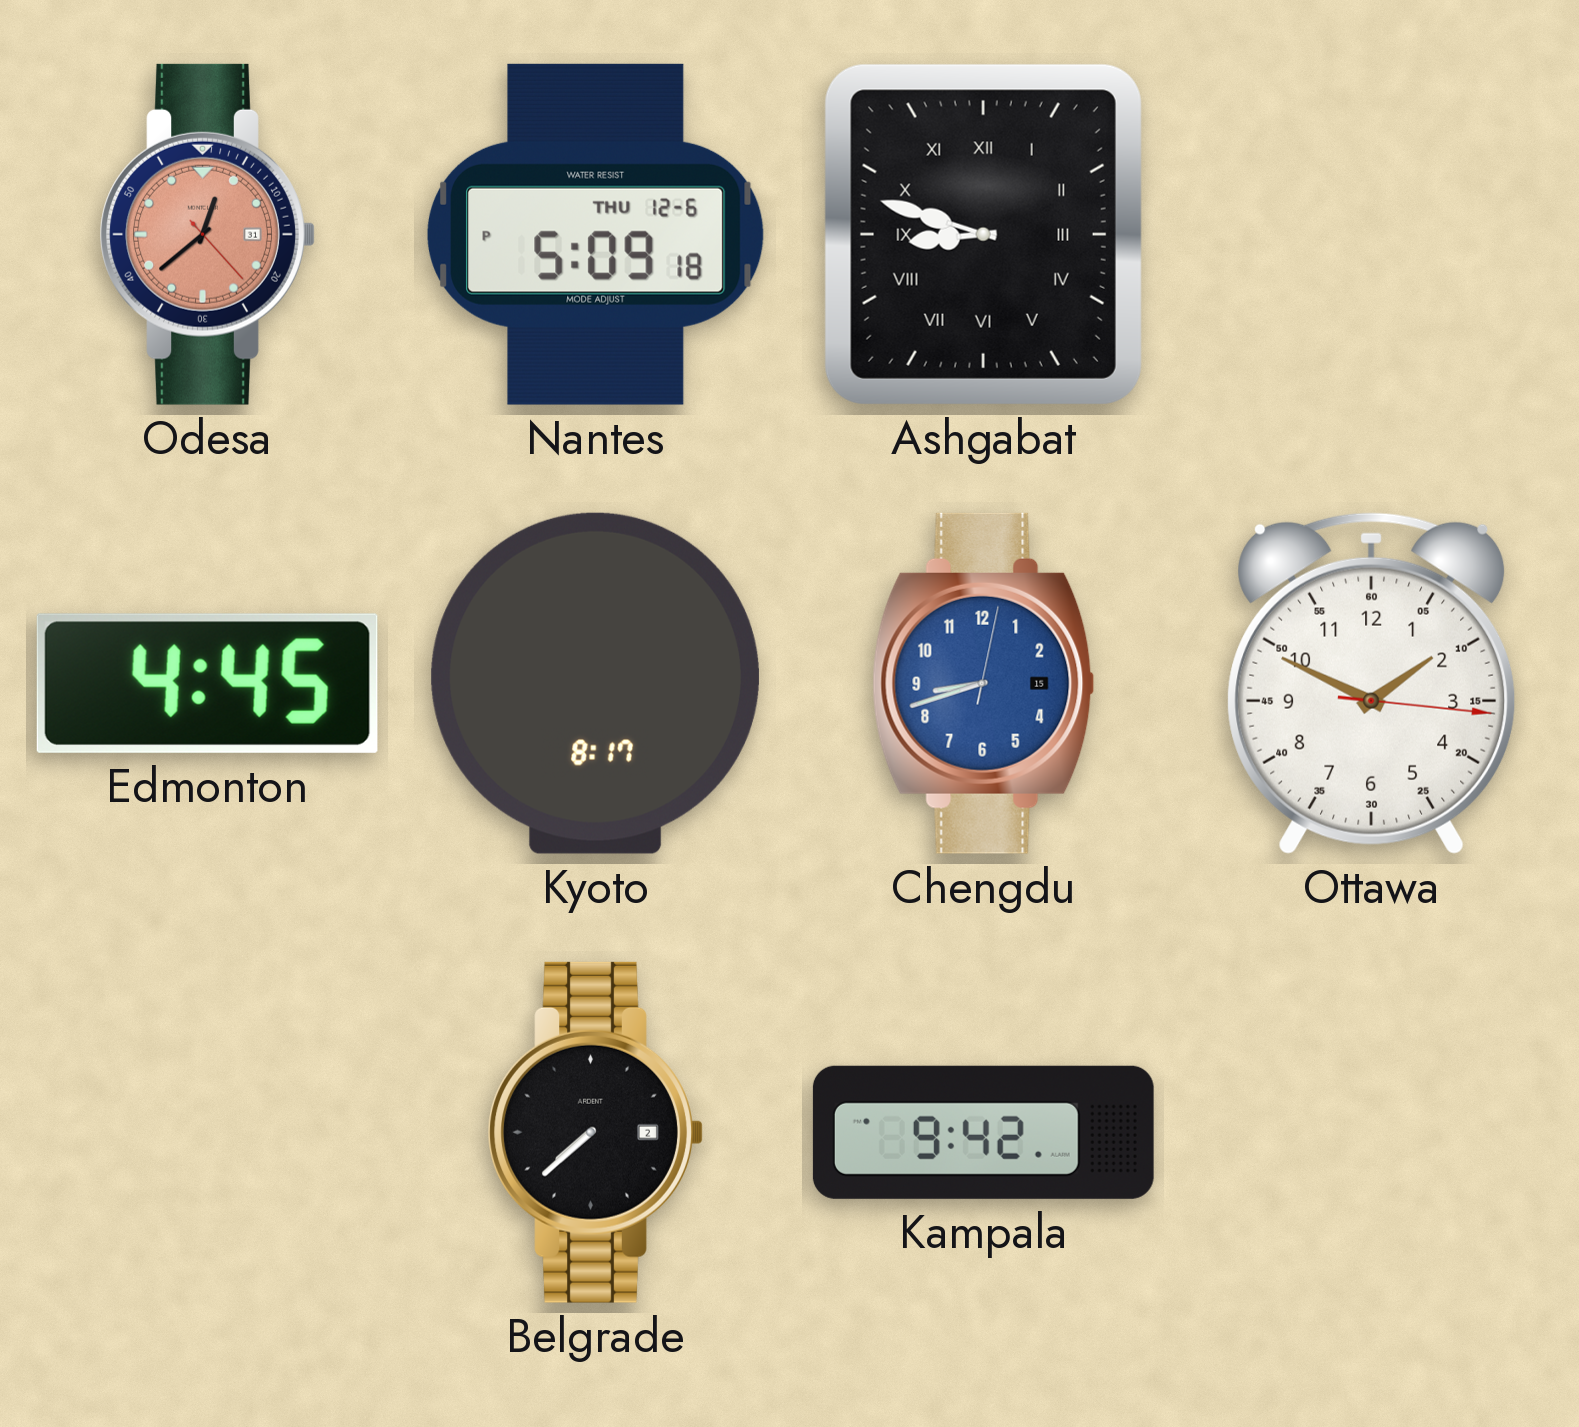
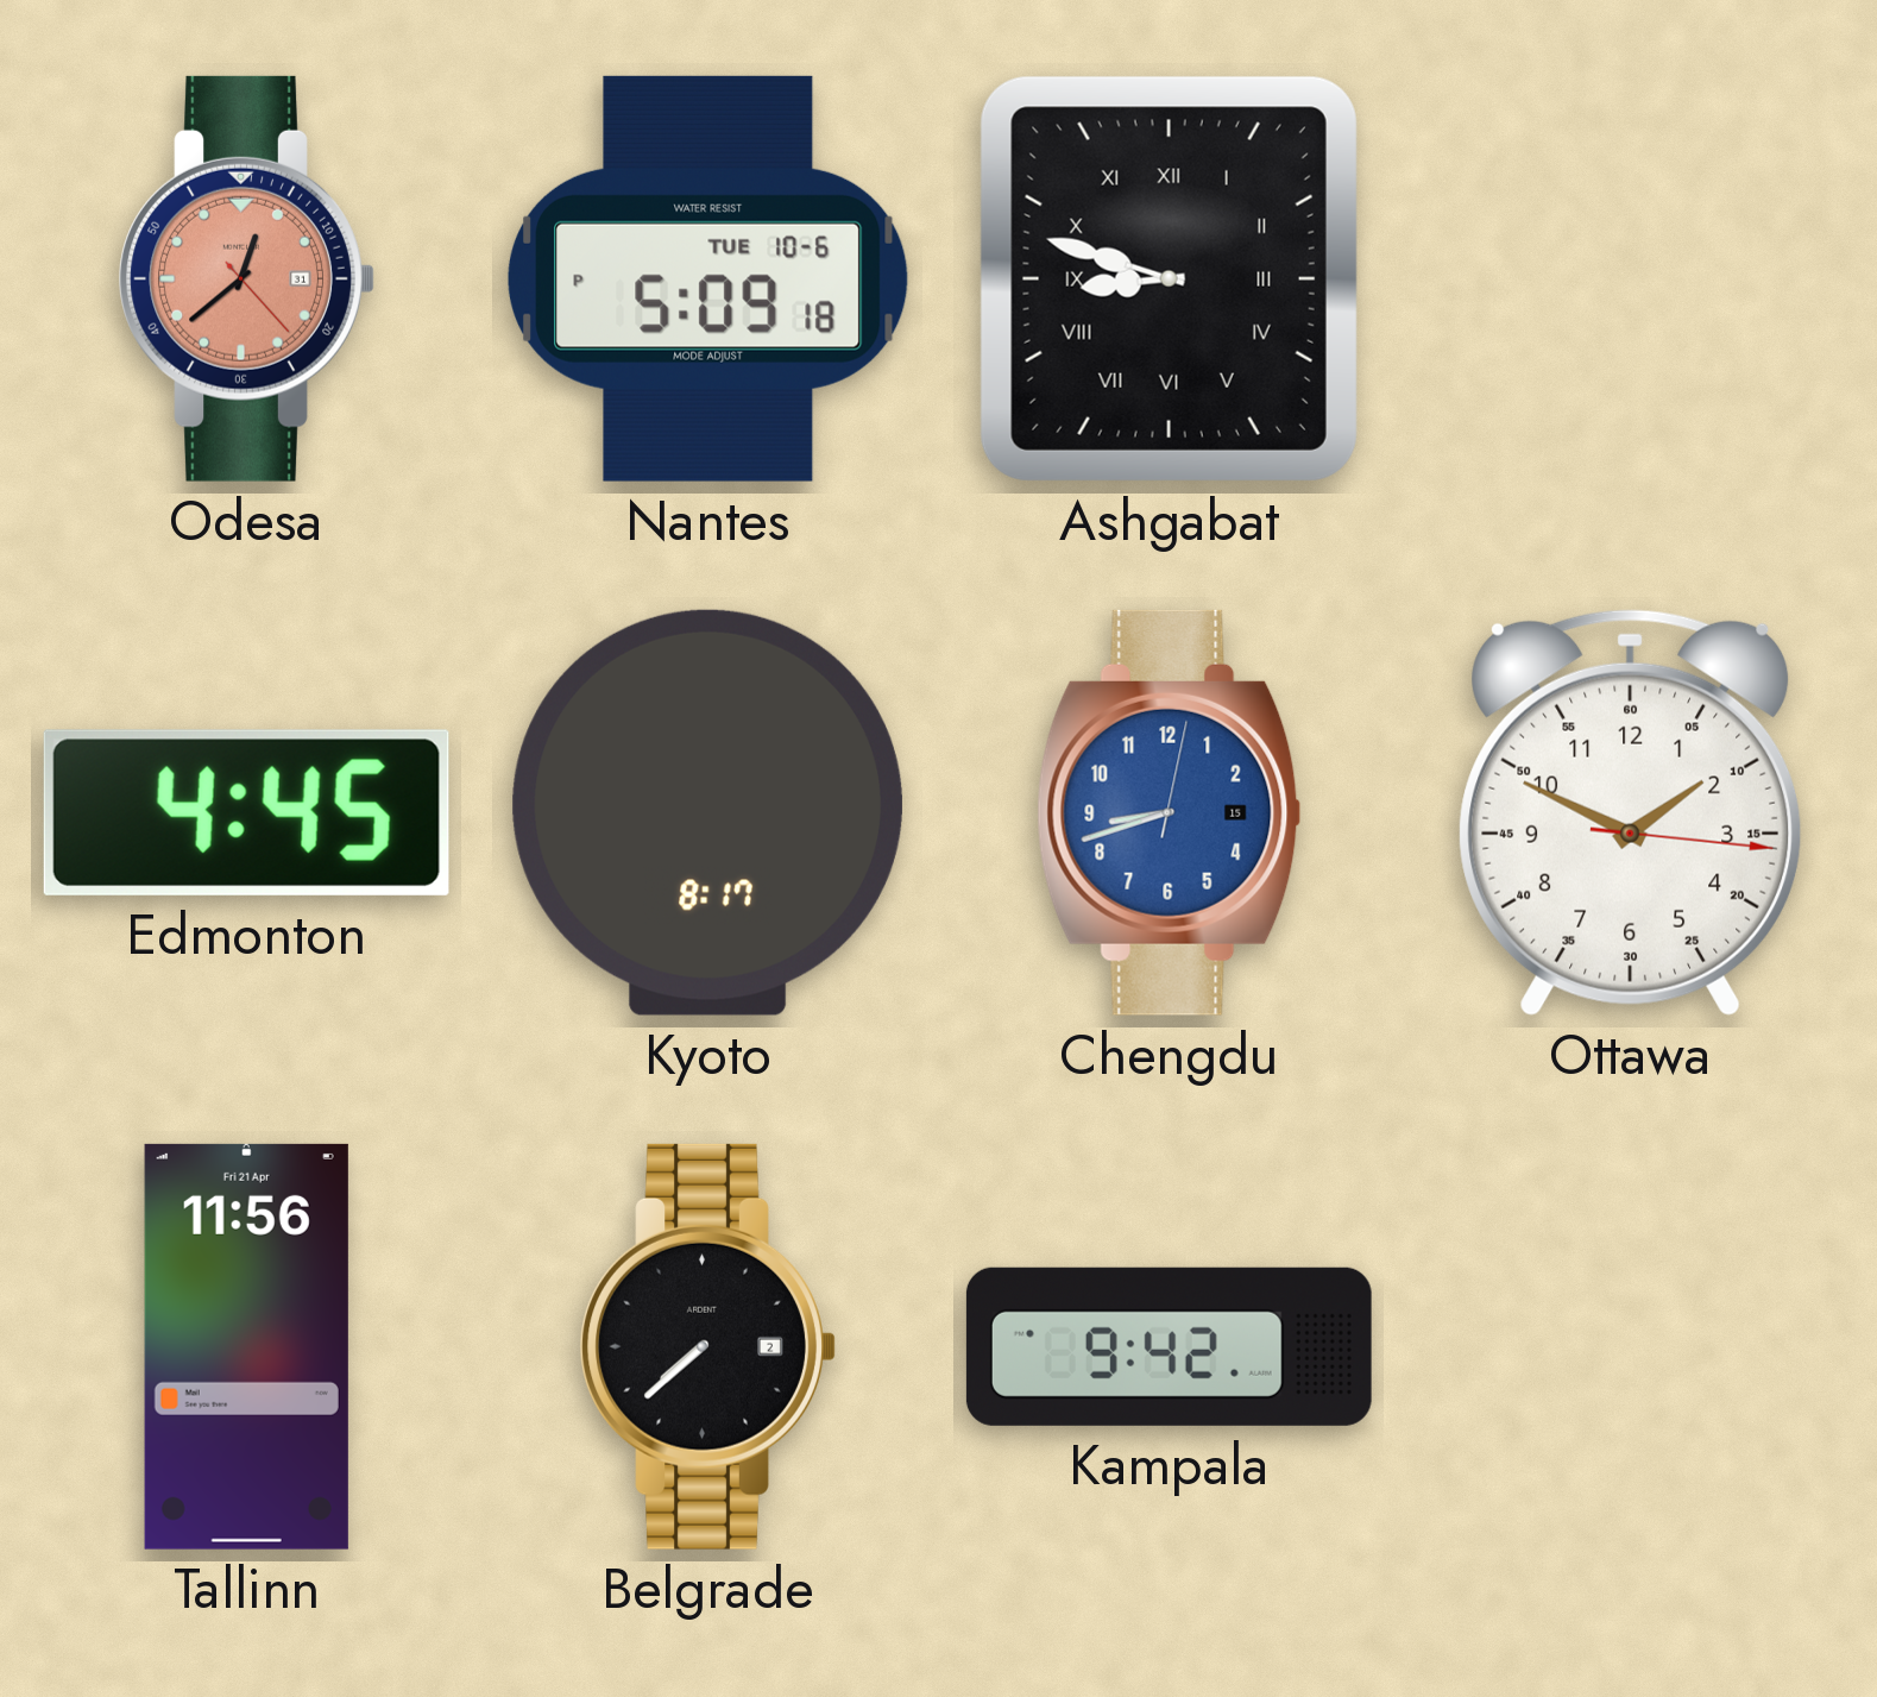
Nantes date: THU 12-6 -> TUE 10-6
Tallinn: none -> 11:56
